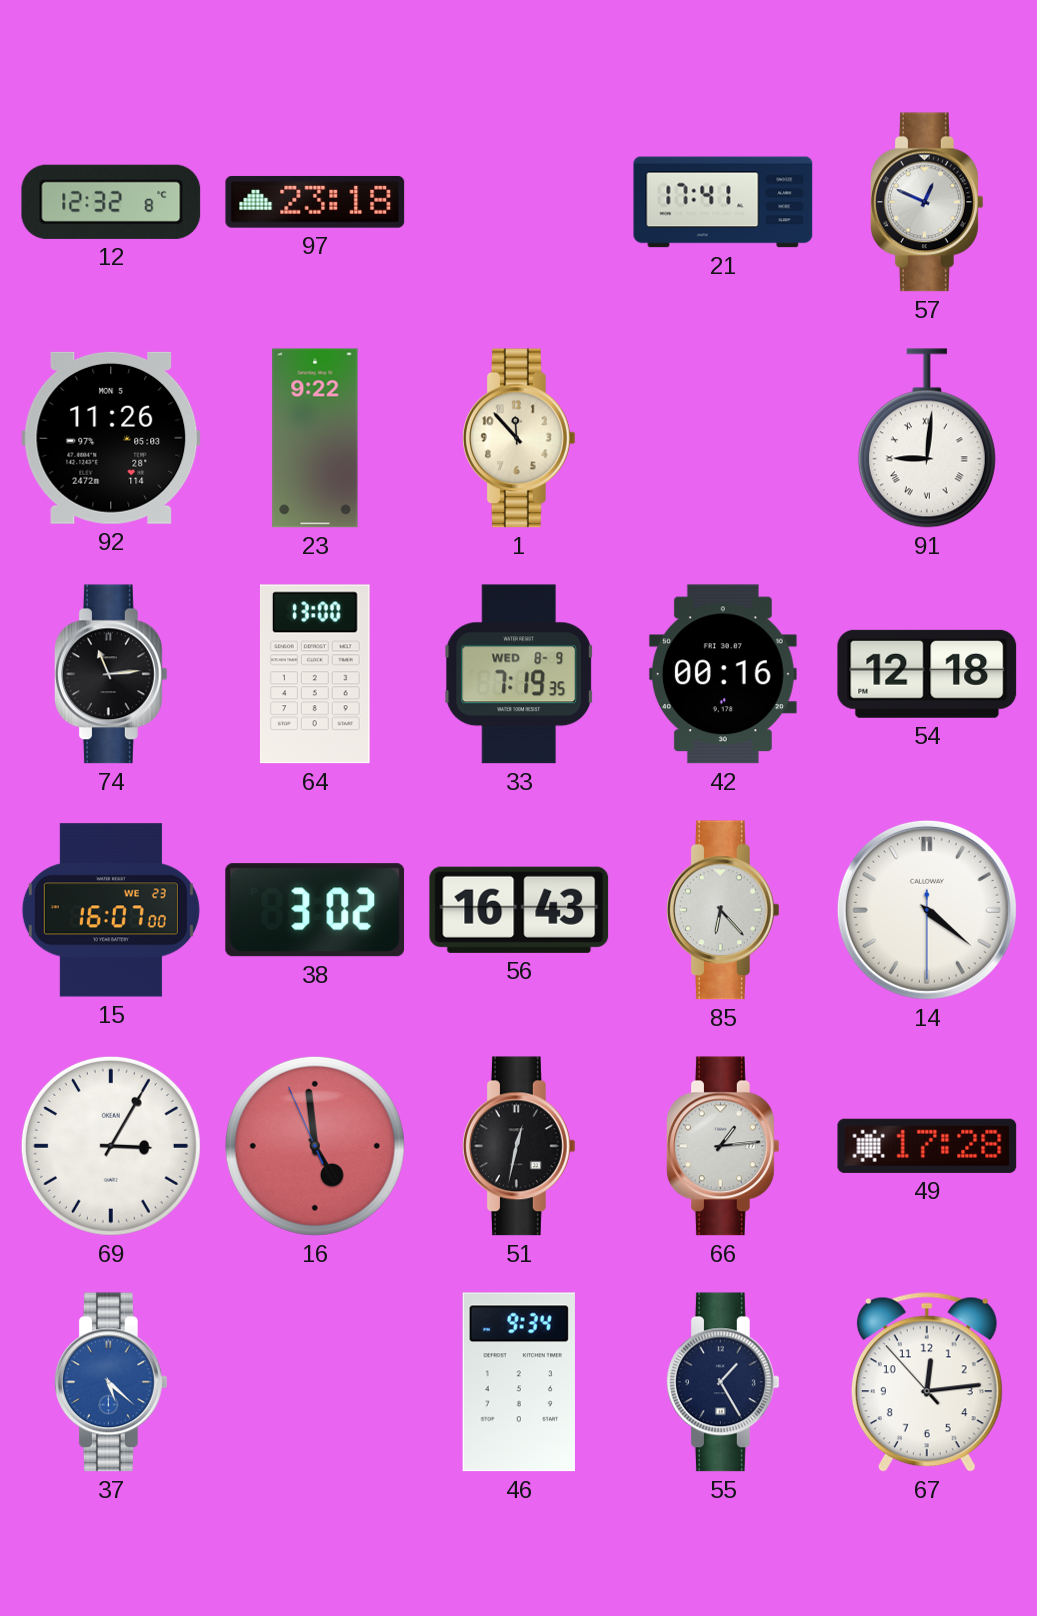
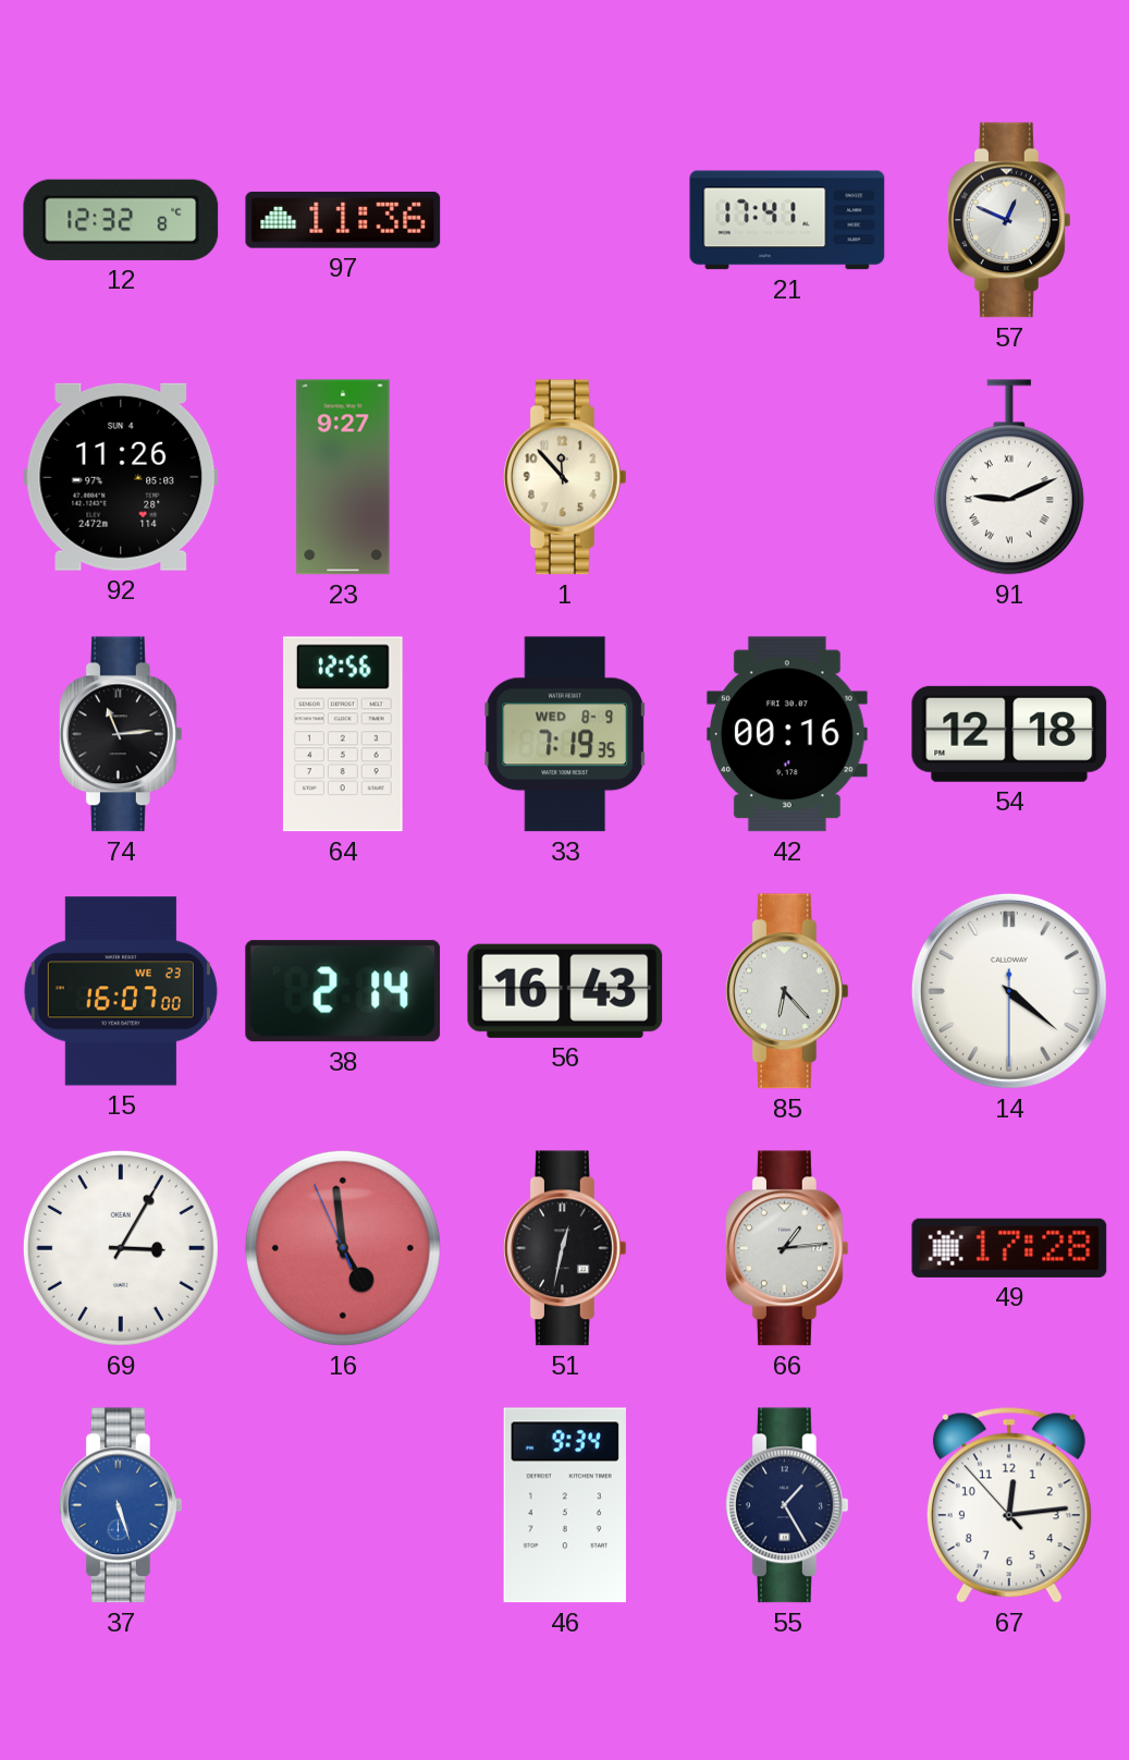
97: 23:18 -> 11:36
92 date: MON 5 -> SUN 4
23: 9:22 -> 9:27
91: 9:01 -> 9:11
64: 13:00 -> 12:56
38: 3:02 -> 2:14
37: 5:22 -> 5:27
